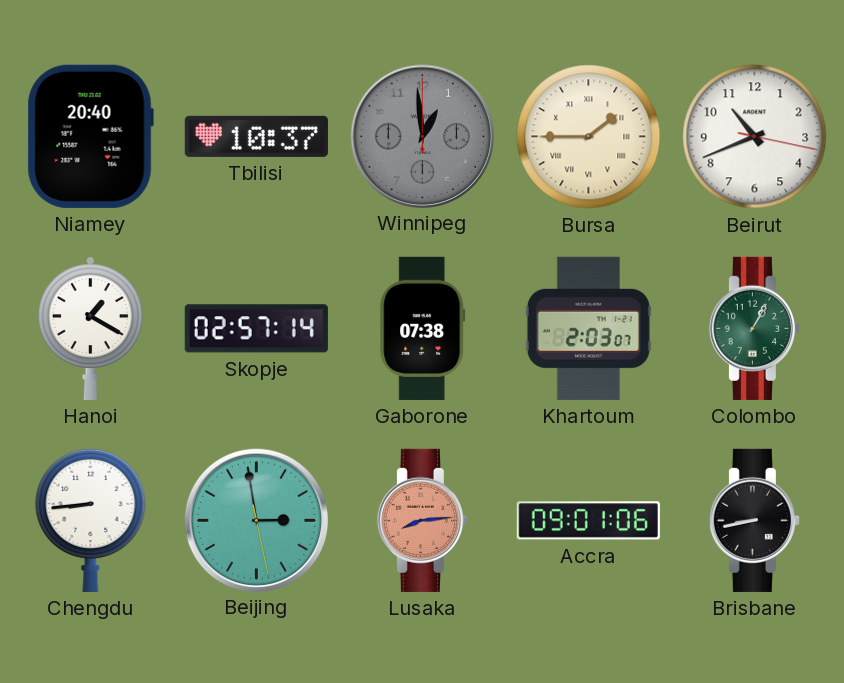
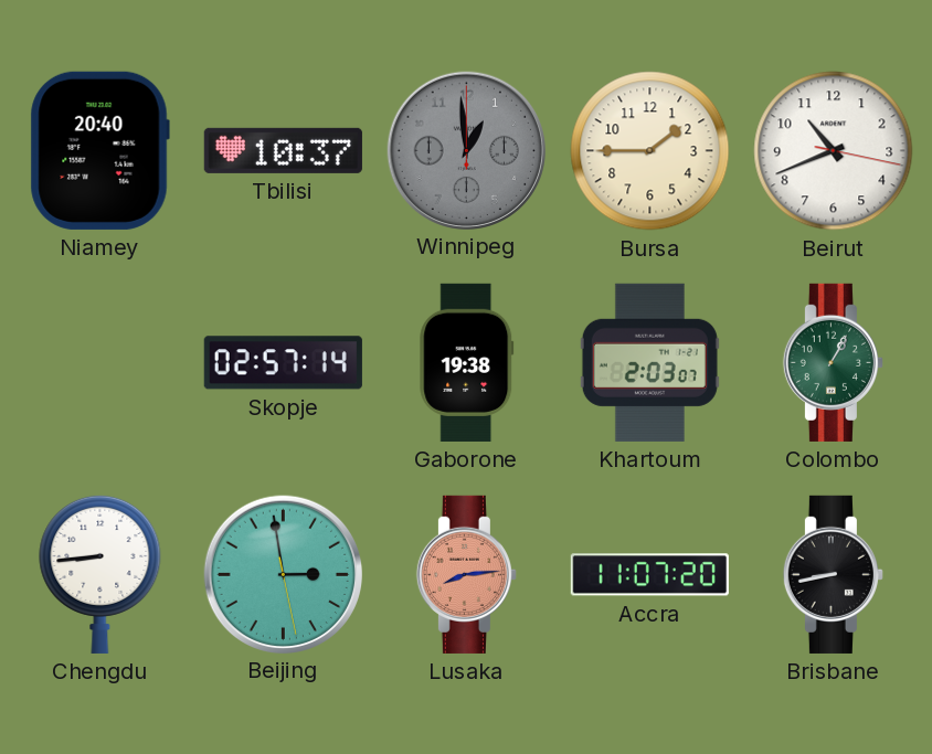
Bursa numerals: Roman -> Arabic
Hanoi: 1:20 -> none
Gaborone: 07:38 -> 19:38
Accra: 09:01 -> 11:07
